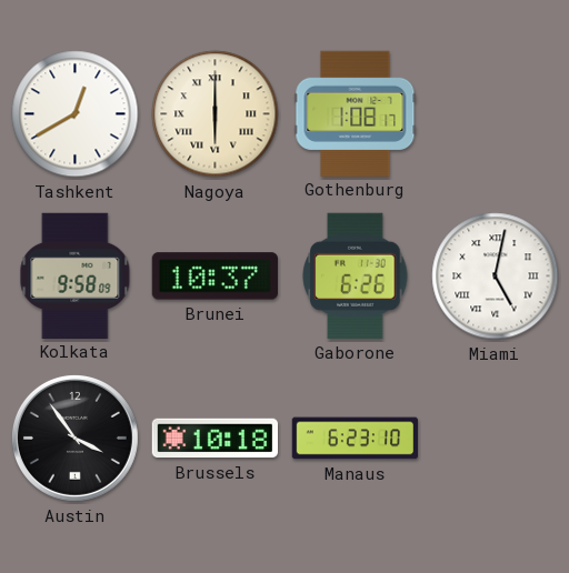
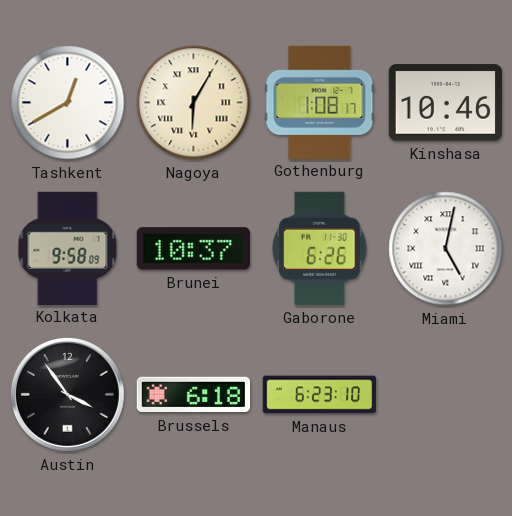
Nagoya: 6:00 -> 6:05
Kinshasa: none -> 10:46
Brussels: 10:18 -> 6:18
